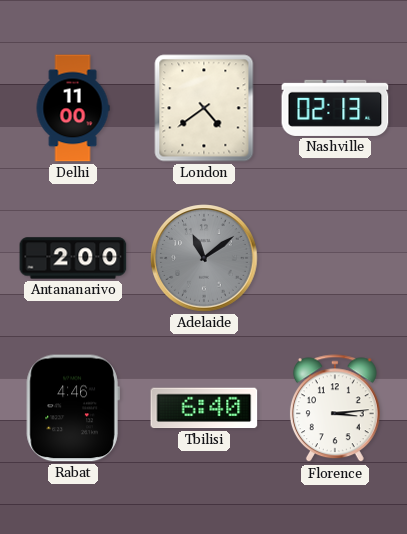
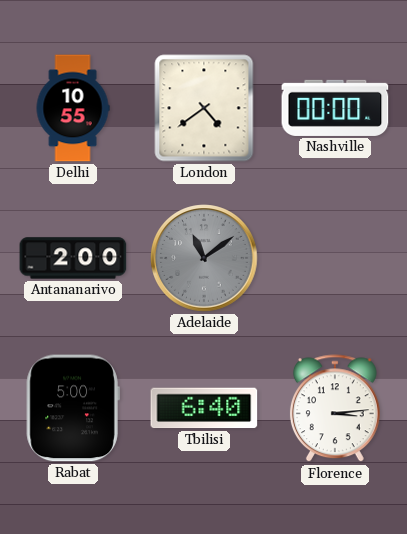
Delhi: 11:00 -> 10:55
Nashville: 02:13 -> 00:00
Rabat: 4:46 -> 5:00
